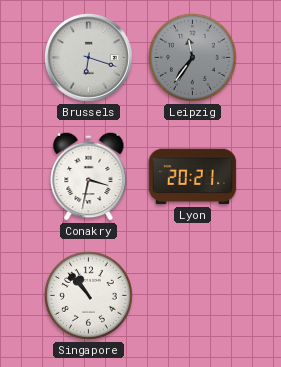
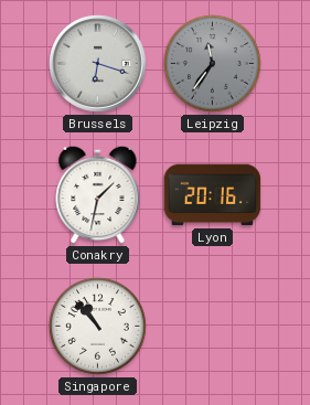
Conakry: 3:32 -> 1:32
Lyon: 20:21 -> 20:16
